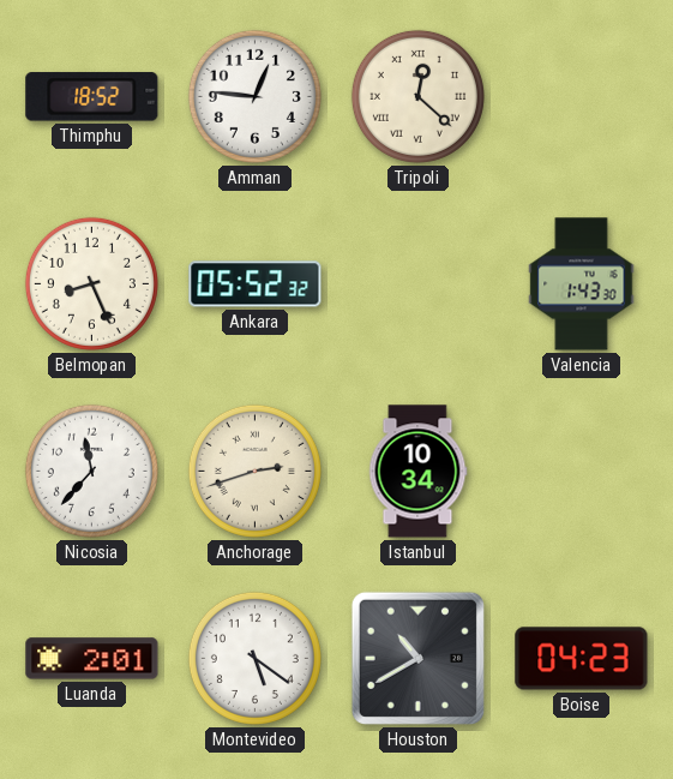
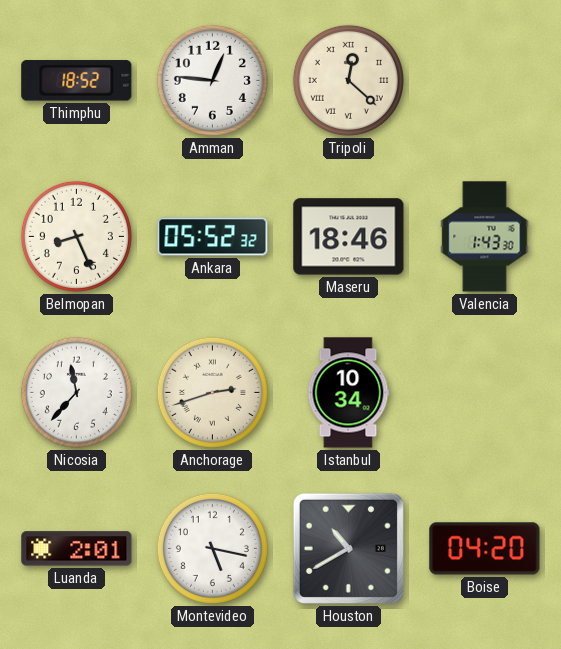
Maseru: none -> 18:46
Montevideo: 5:21 -> 5:17
Boise: 04:23 -> 04:20
